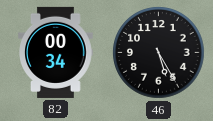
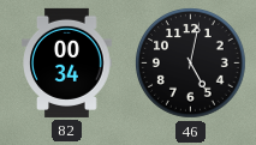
46: 5:25 -> 5:02
